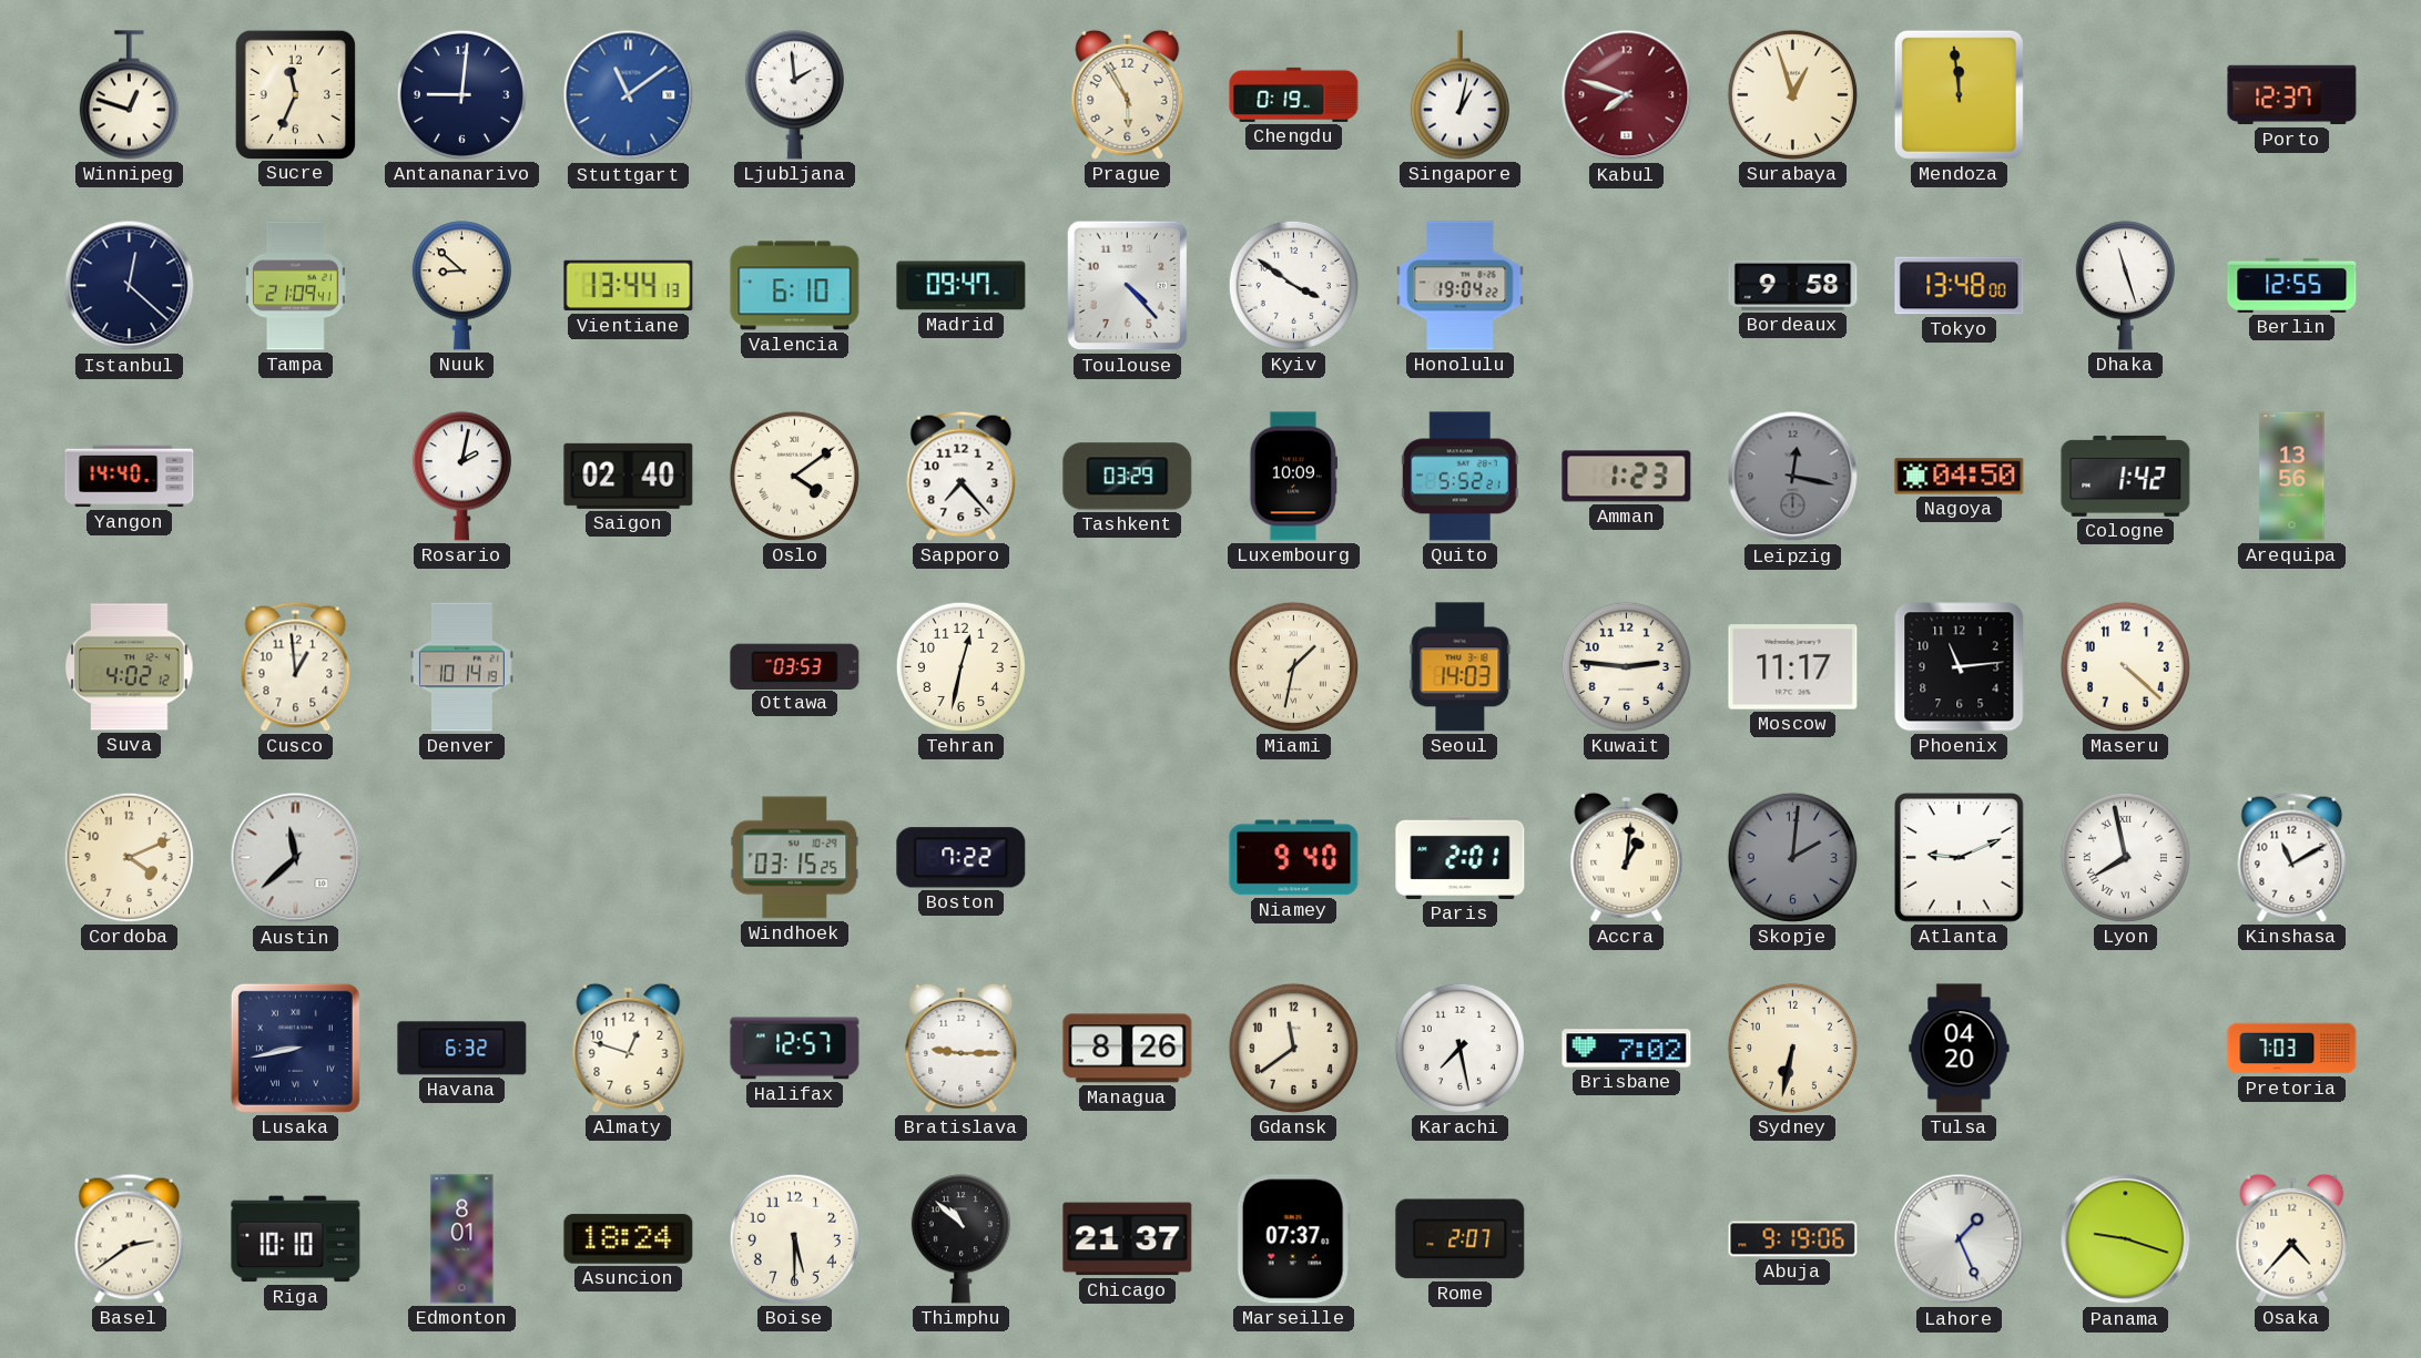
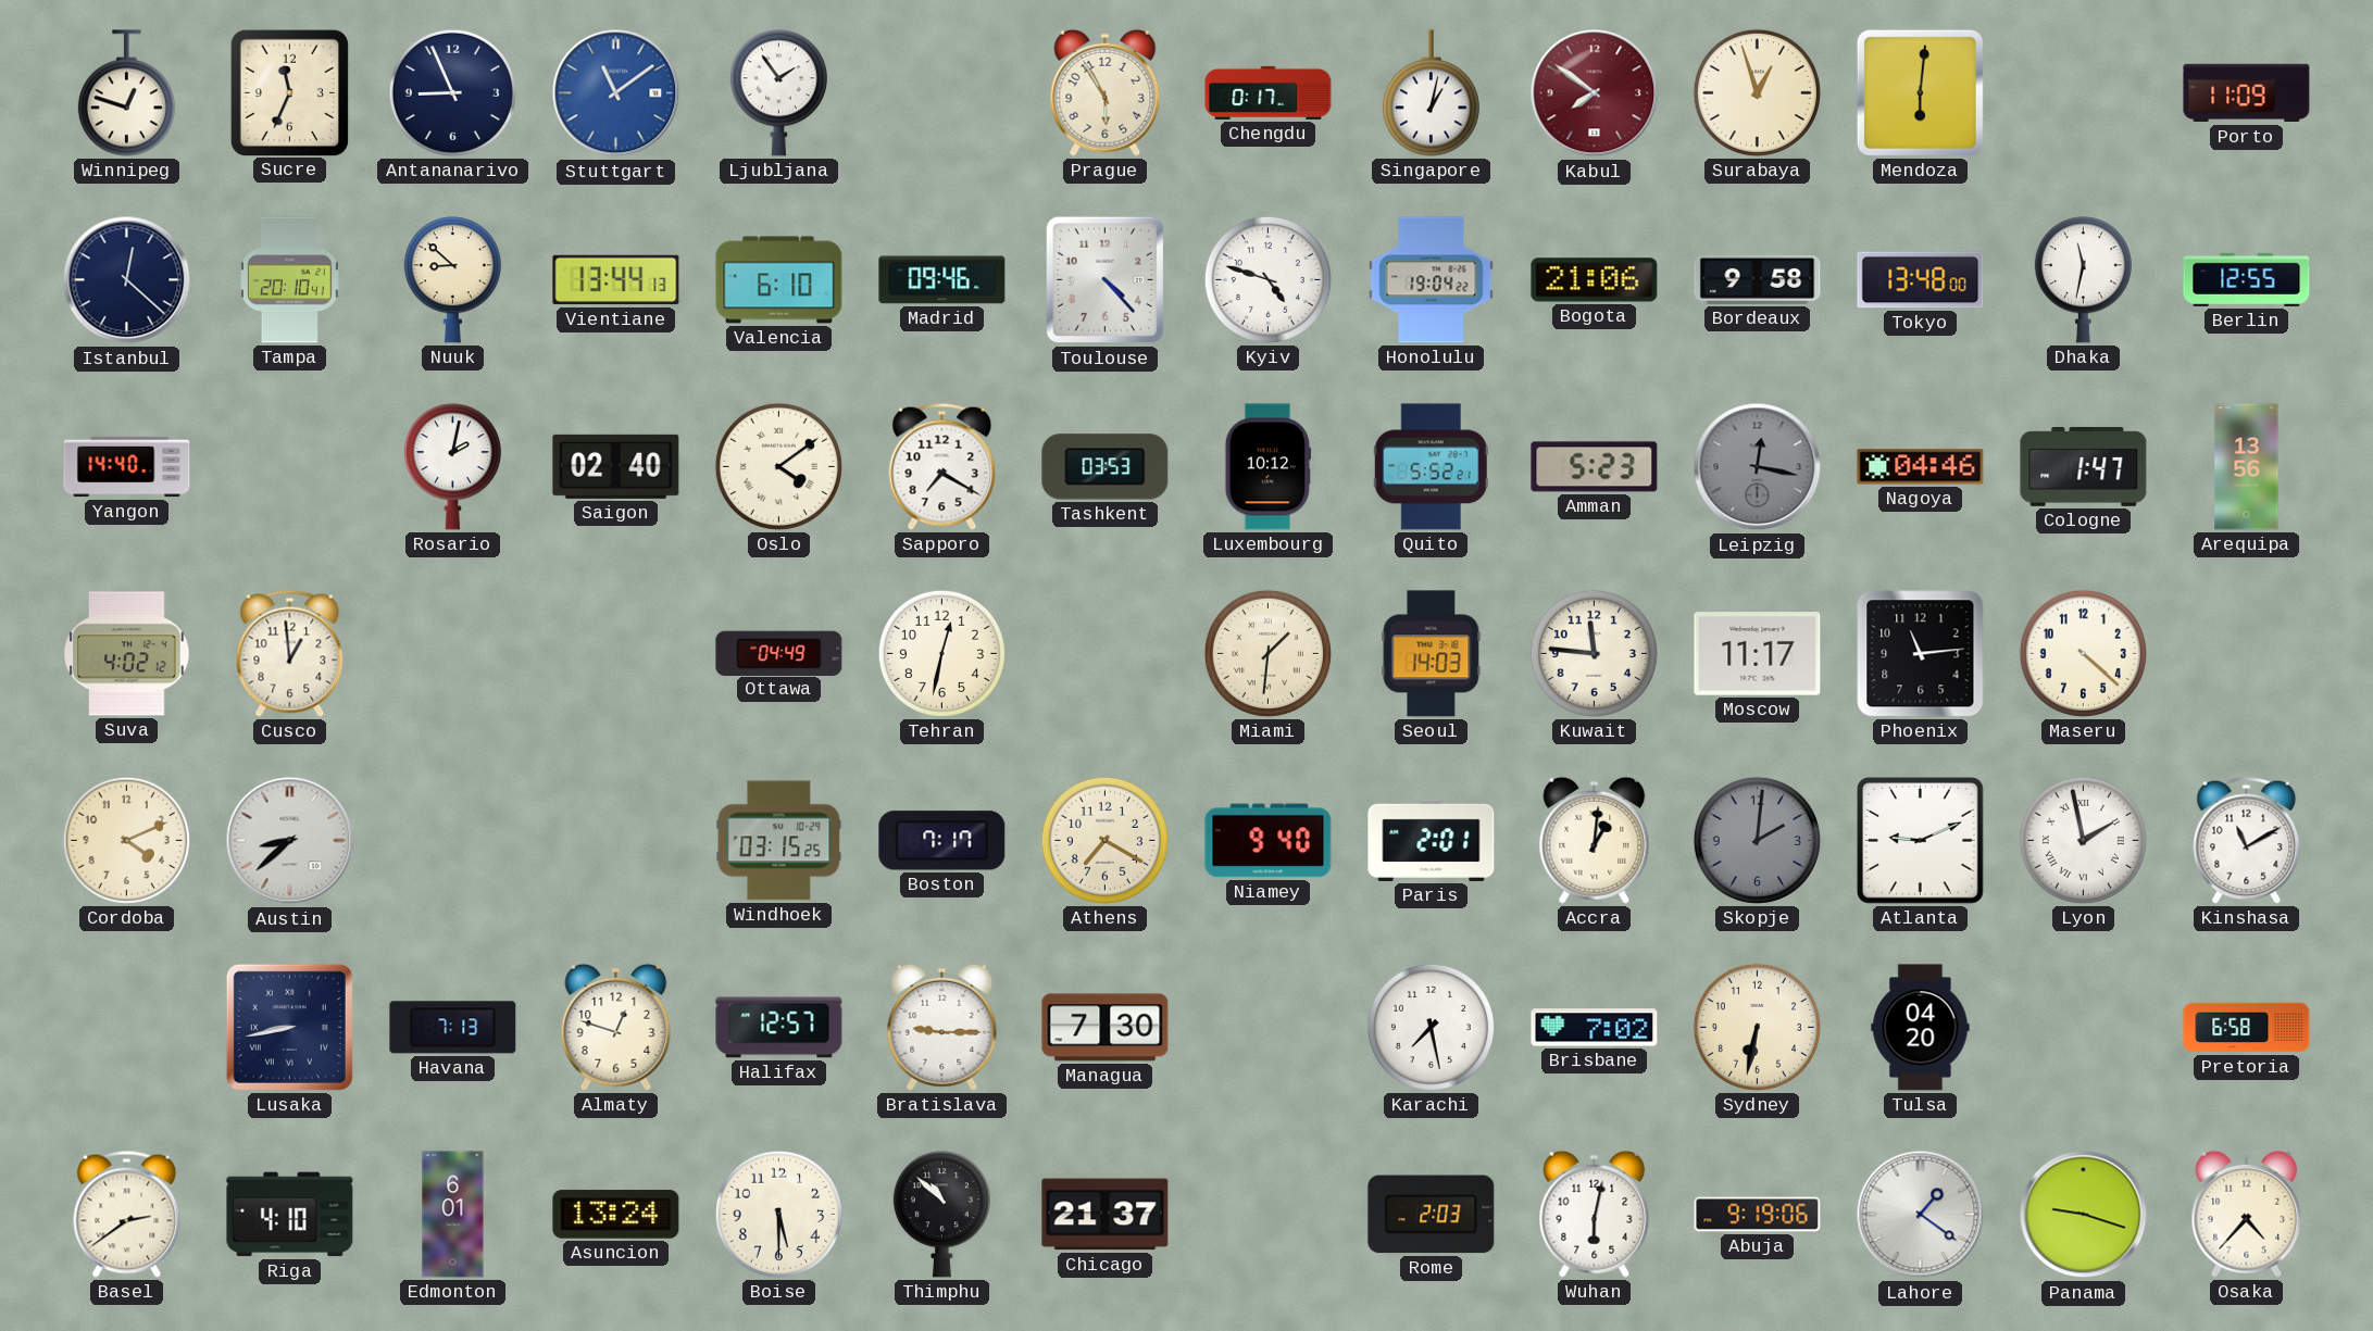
Antananarivo: 9:01 -> 8:56
Ljubljana: 1:59 -> 1:54
Chengdu: 0:19 -> 0:17
Kabul: 7:48 -> 7:51
Mendoza: 11:59 -> 6:01
Porto: 12:37 -> 11:09
Tampa: 21:09 -> 20:10
Madrid: 09:47 -> 09:46
Kyiv: 3:51 -> 4:48
Bogota: none -> 21:06
Dhaka: 11:27 -> 11:32
Sapporo: 7:23 -> 7:20
Tashkent: 03:29 -> 03:53
Luxembourg: 10:09 -> 10:12
Amman: 1:23 -> 5:23
Nagoya: 04:50 -> 04:46
Cologne: 1:42 -> 1:47
Denver: 10:14 -> none
Ottawa: 03:53 -> 04:49
Miami: 1:32 -> 1:31
Kuwait: 2:46 -> 11:46
Austin: 11:38 -> 8:38
Boston: 7:22 -> 7:17
Athens: none -> 7:20
Lyon: 7:58 -> 1:58
Havana: 6:32 -> 7:13
Managua: 8:26 -> 7:30
Gdansk: 11:39 -> none
Pretoria: 7:03 -> 6:58
Riga: 10:10 -> 4:10
Edmonton: 8:01 -> 6:01
Asuncion: 18:24 -> 13:24
Marseille: 07:37 -> none
Rome: 2:07 -> 2:03
Wuhan: none -> 6:02
Lahore: 1:26 -> 1:21
